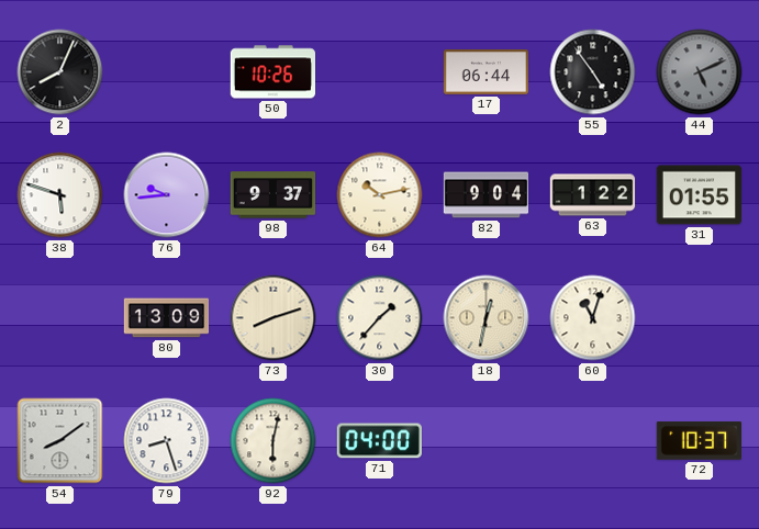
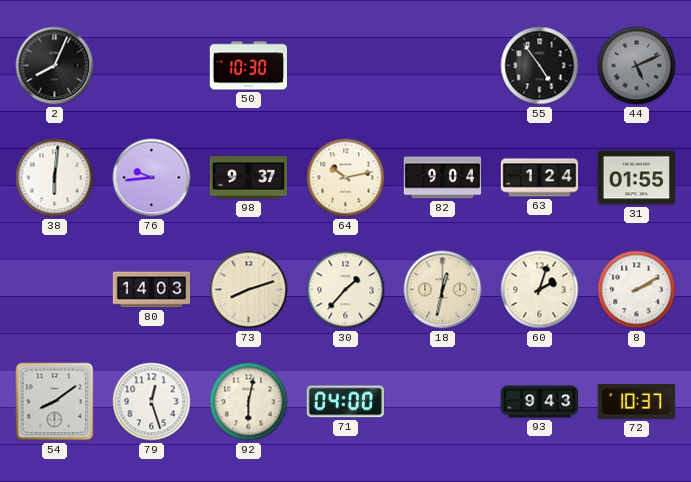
50: 10:26 -> 10:30
17: 06:44 -> none
38: 5:48 -> 6:01
63: 1:22 -> 1:24
80: 13:09 -> 14:03
60: 11:03 -> 2:03
8: none -> 2:10
79: 8:27 -> 12:27
93: none -> 9:43
